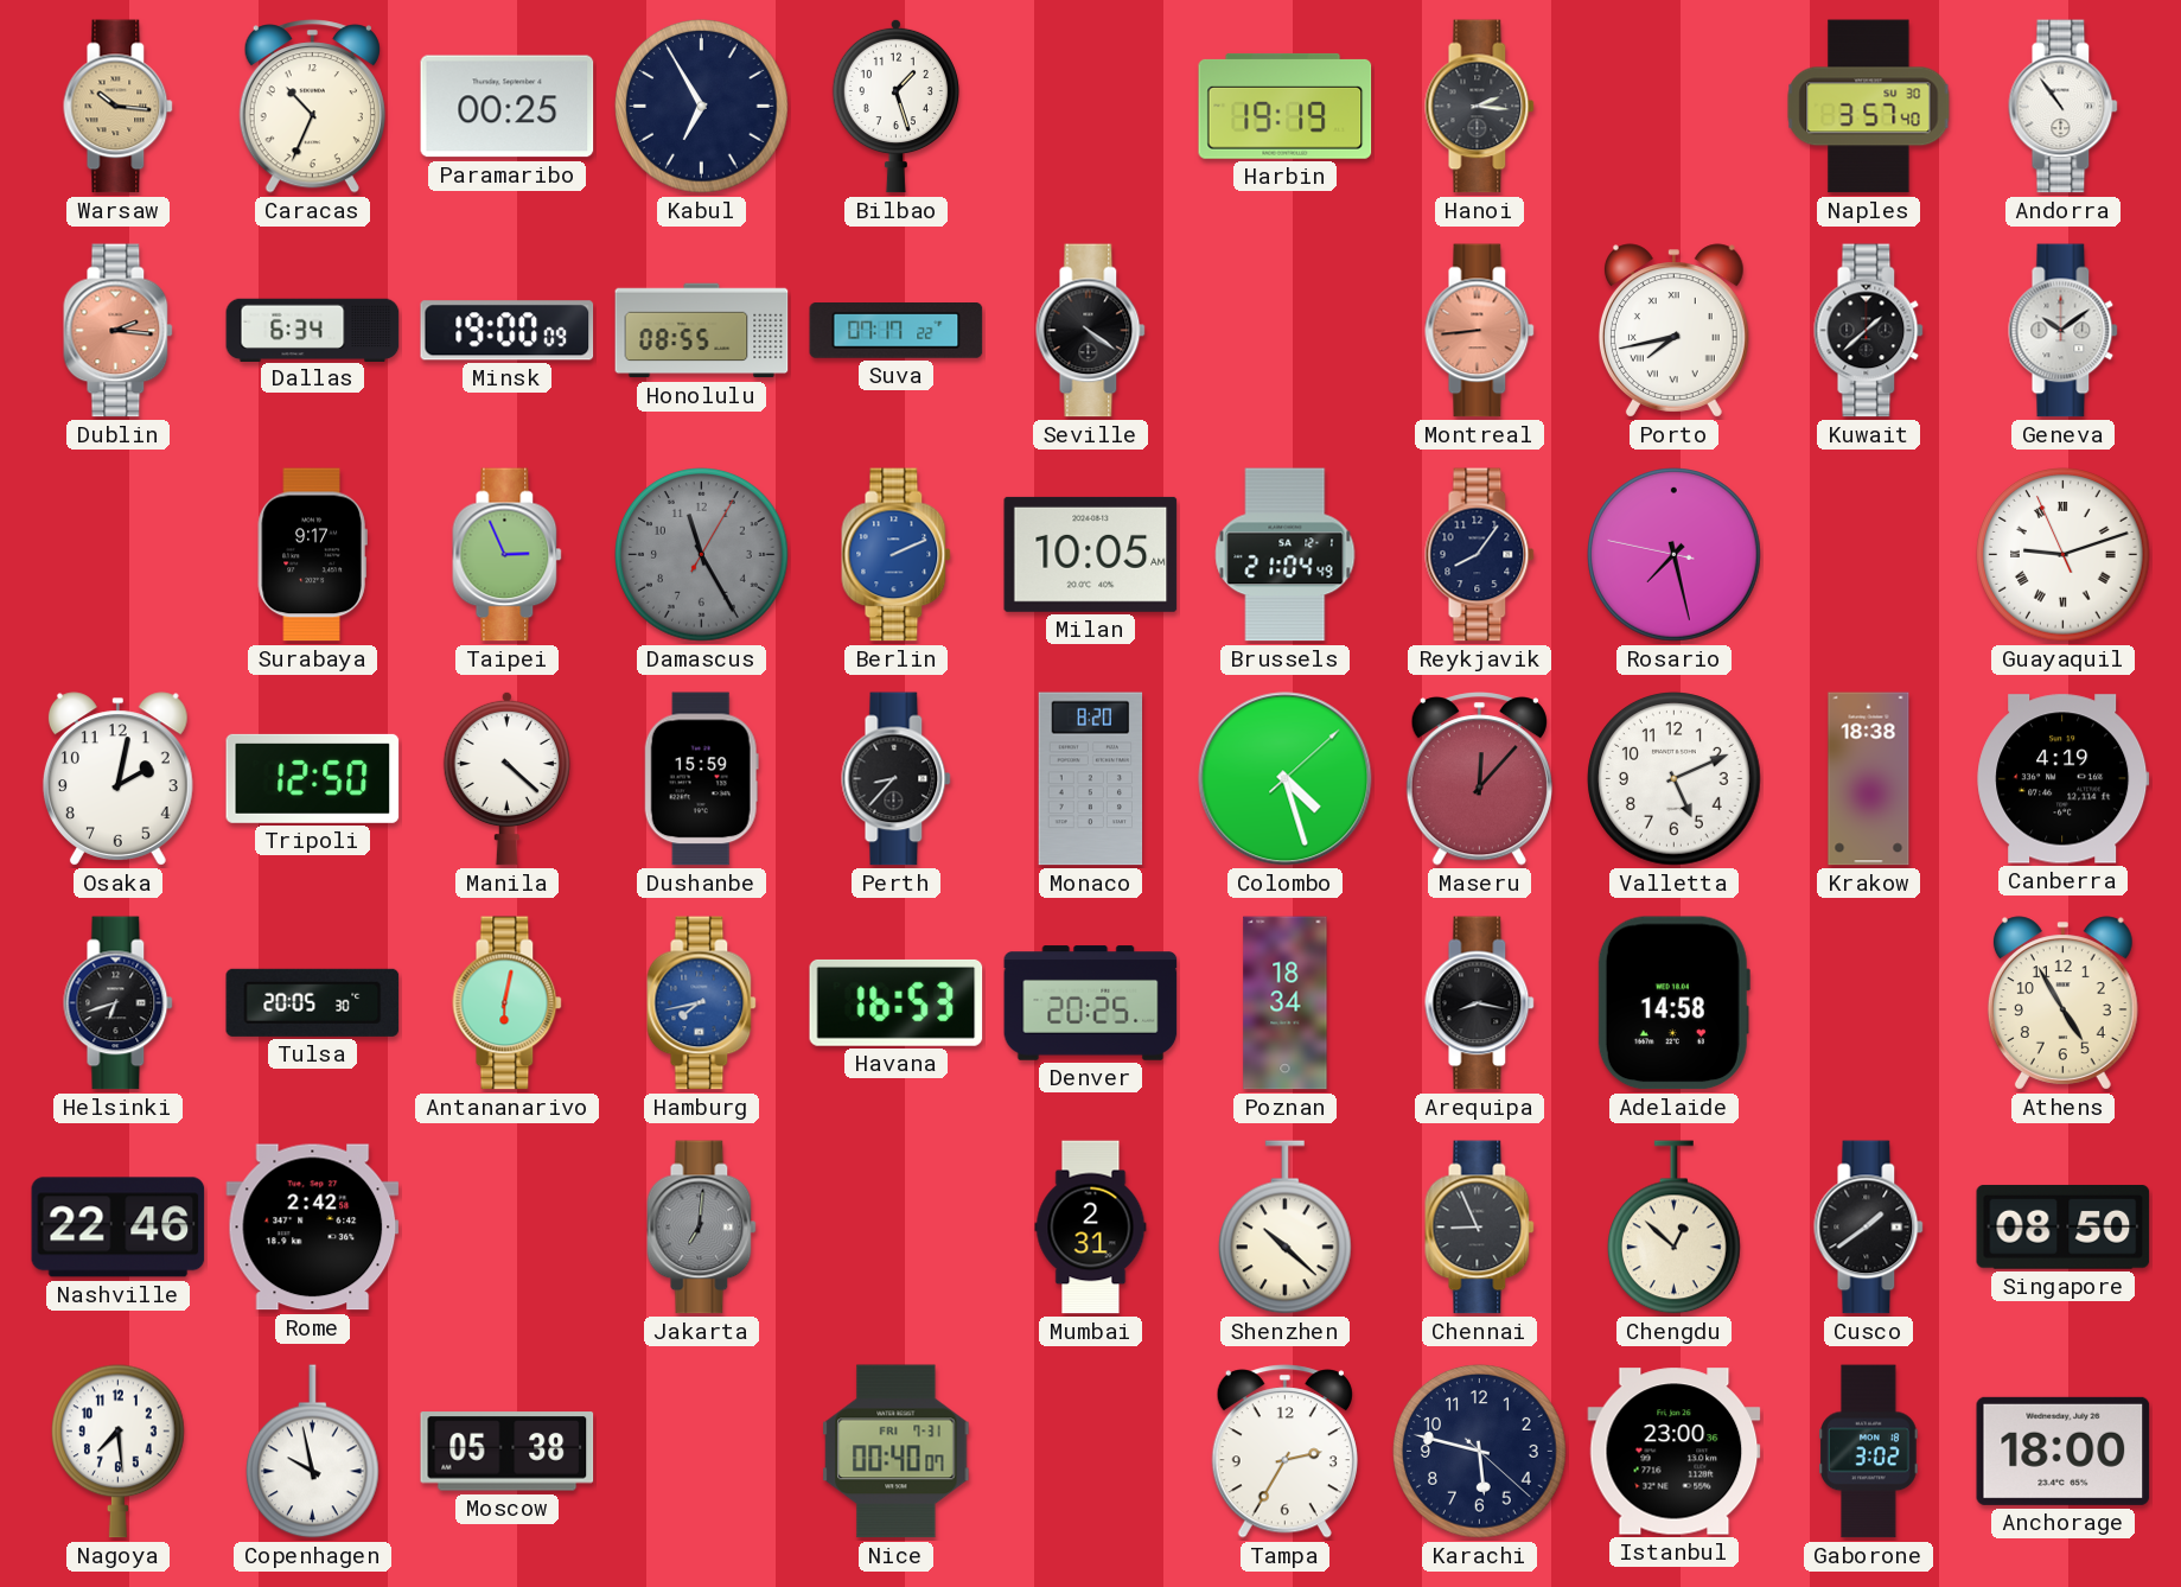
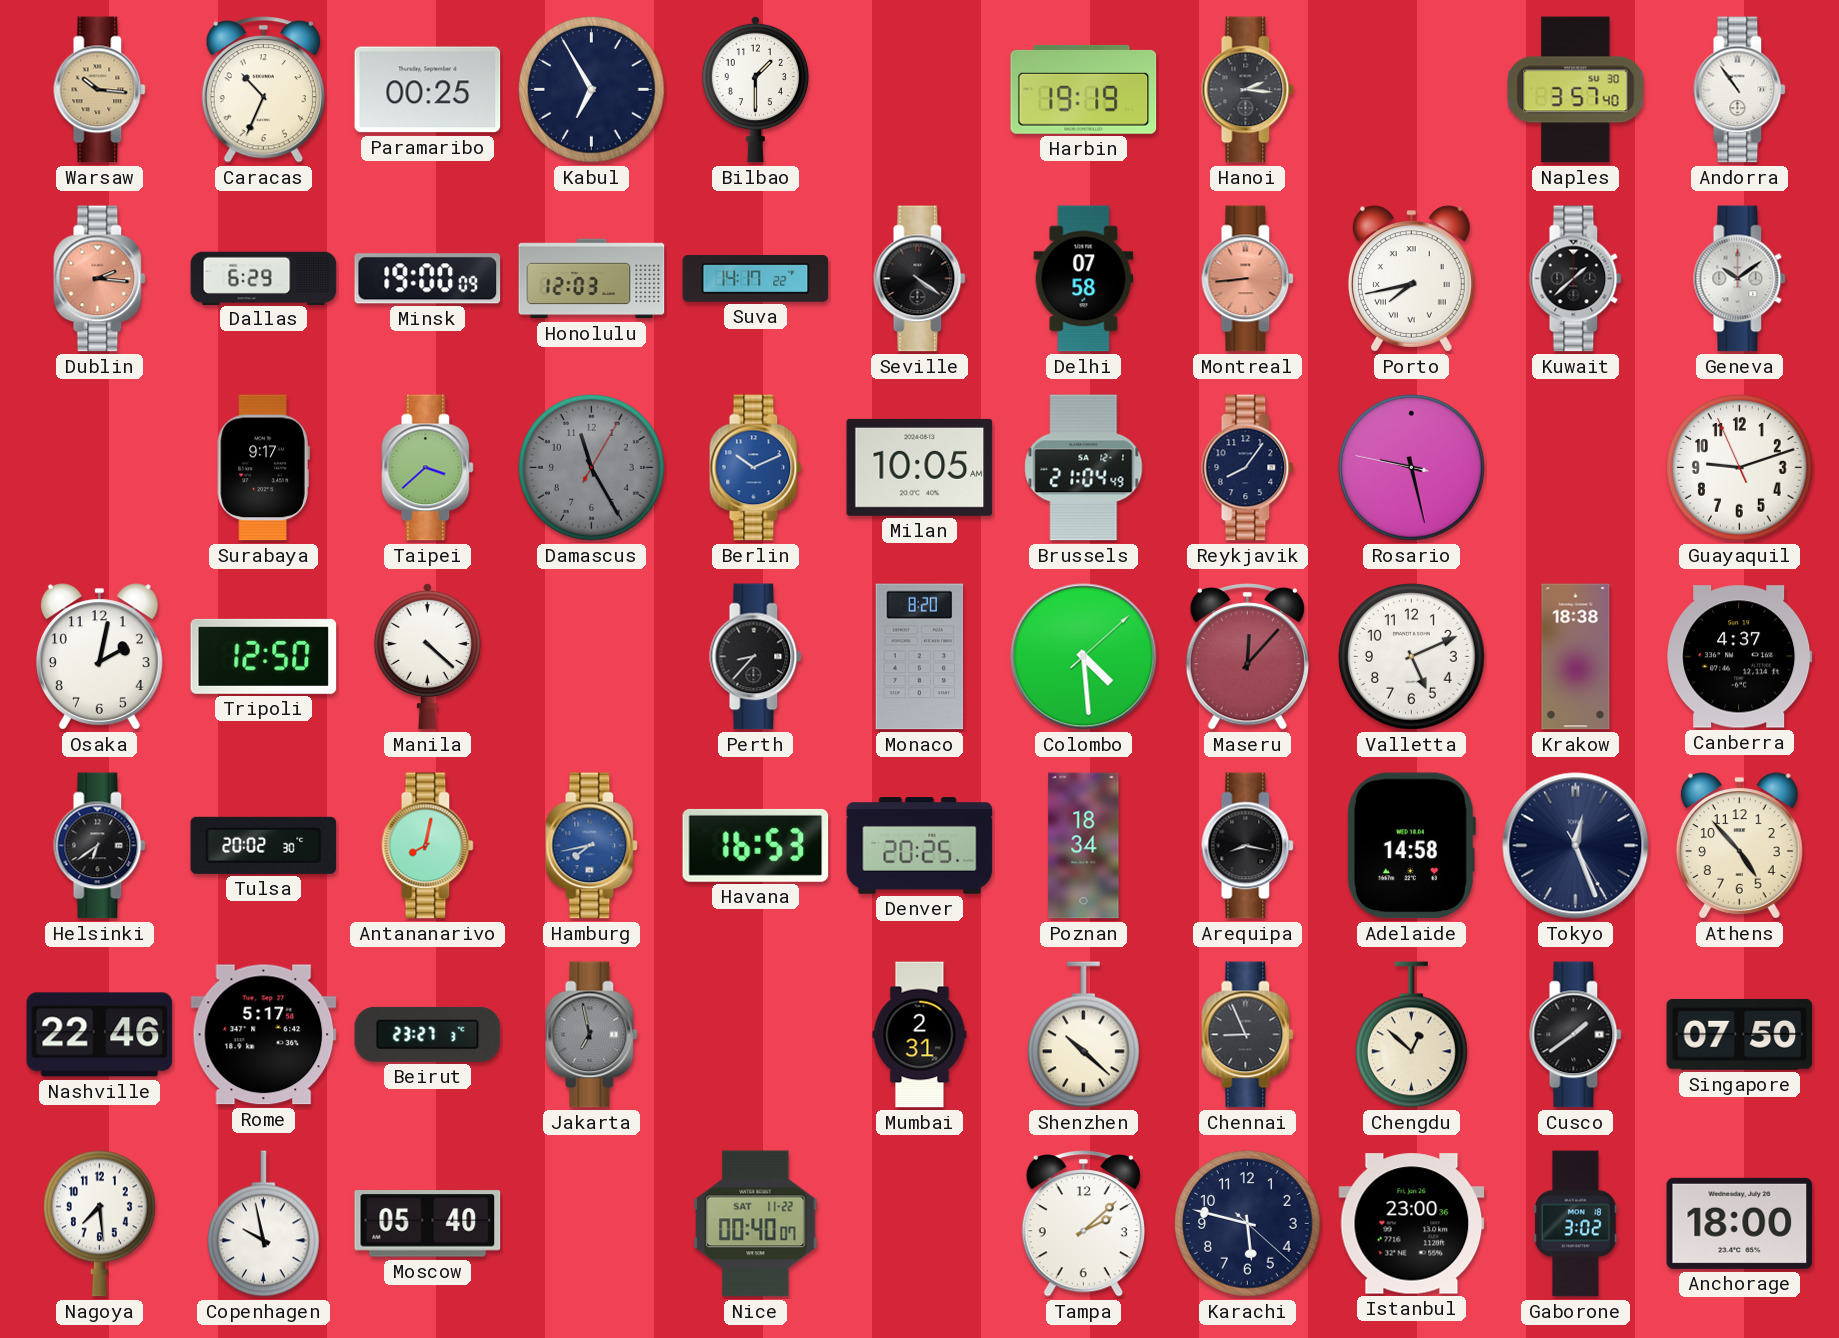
Bilbao: 1:27 -> 1:30
Dallas: 6:34 -> 6:29
Honolulu: 08:55 -> 12:03
Suva: 07:17 -> 14:17
Delhi: none -> 07:58
Taipei: 2:56 -> 3:38
Berlin: 2:11 -> 10:11
Rosario: 7:27 -> 9:27
Guayaquil numerals: Roman -> Arabic
Dushanbe: 15:59 -> none
Colombo: 4:27 -> 4:29
Canberra: 4:19 -> 4:37
Helsinki: 6:42 -> 6:39
Tulsa: 20:05 -> 20:02
Antananarivo: 6:02 -> 8:02
Tokyo: none -> 12:26
Athens: 4:55 -> 4:53
Rome: 2:42 -> 5:17
Beirut: none -> 23:27
Jakarta: 7:01 -> 6:58
Singapore: 08:50 -> 07:50
Moscow: 05:38 -> 05:40
Nice date: FRI 7-31 -> SAT 11-22
Tampa: 2:35 -> 2:08
